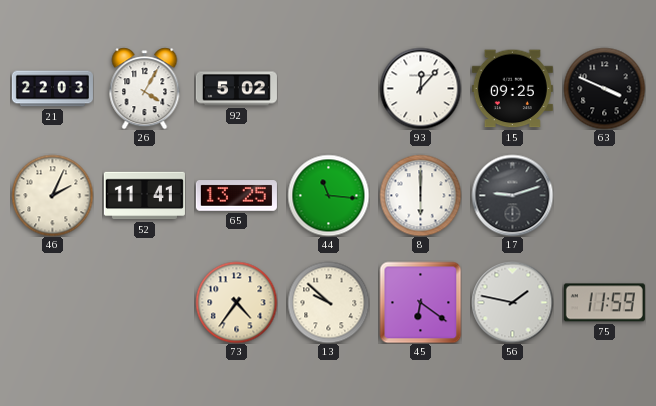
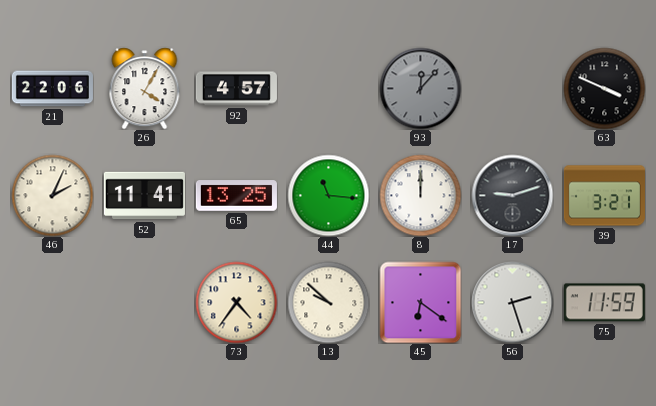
21: 22:03 -> 22:06
92: 5:02 -> 4:57
93 dial: white -> grey
15: 09:25 -> none
8: 6:00 -> 12:00
39: none -> 3:21
56: 1:47 -> 2:27
